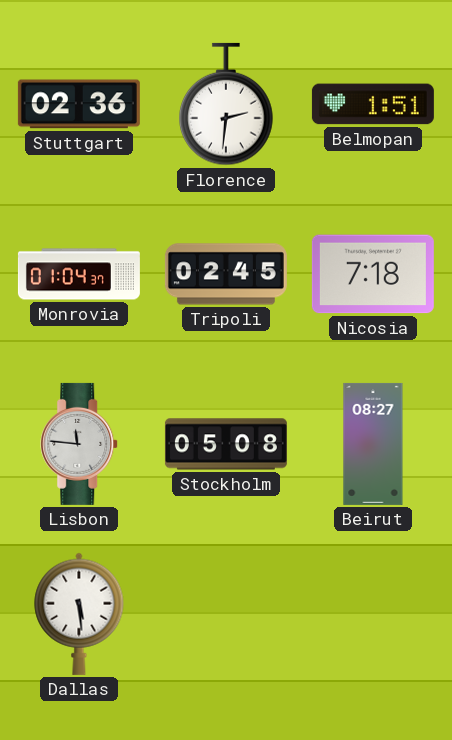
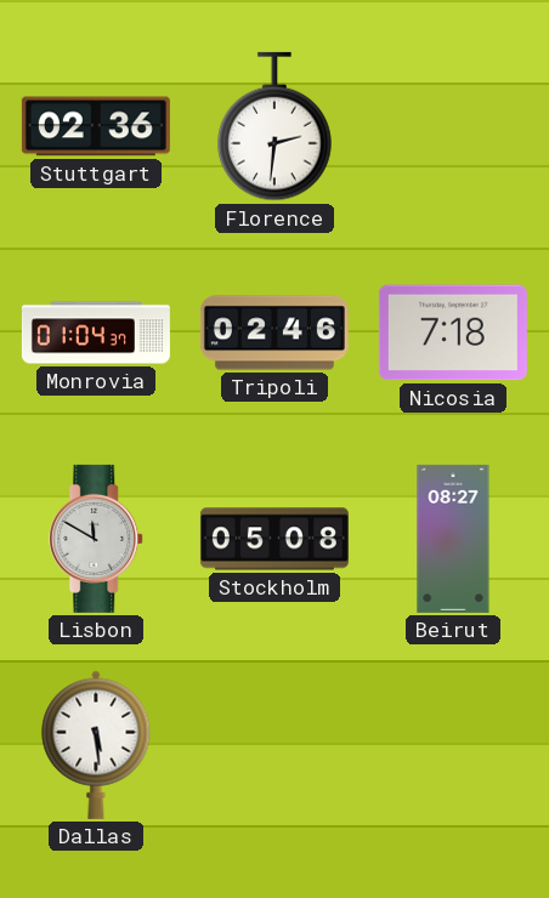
Belmopan: 1:51 -> none
Tripoli: 02:45 -> 02:46
Lisbon: 11:46 -> 11:50
